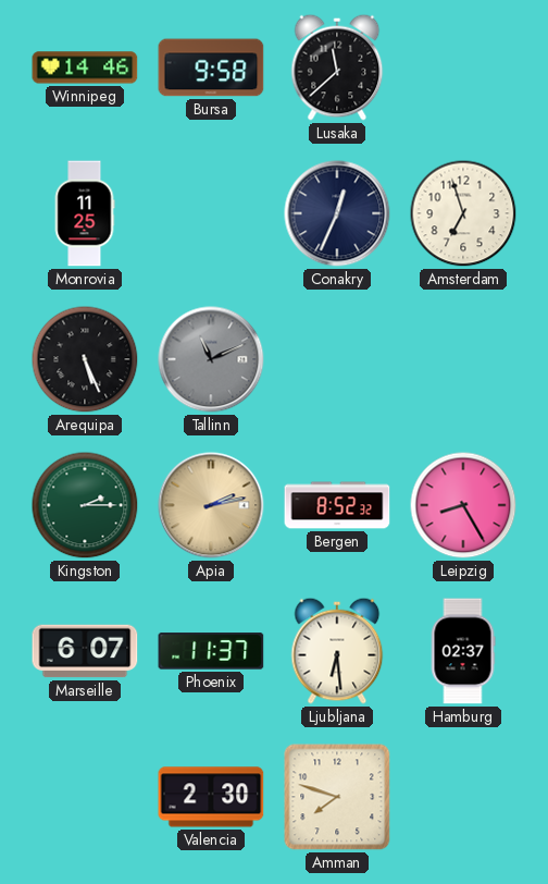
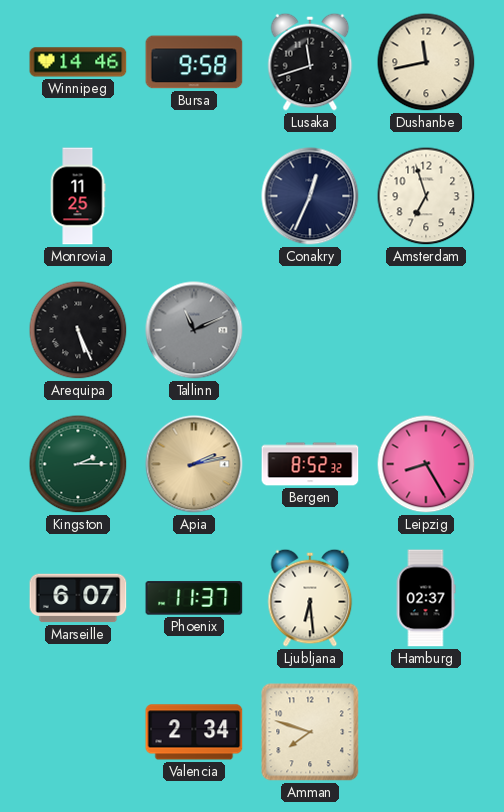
Lusaka: 11:38 -> 11:42
Dushanbe: none -> 11:43
Valencia: 2:30 -> 2:34
